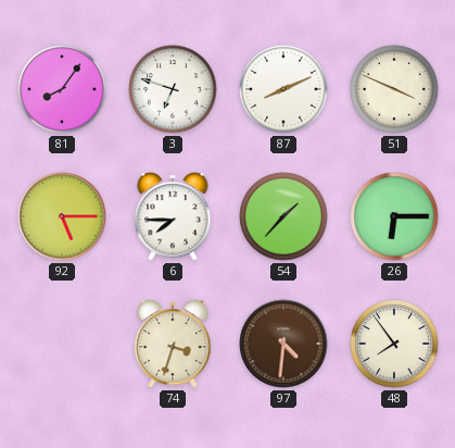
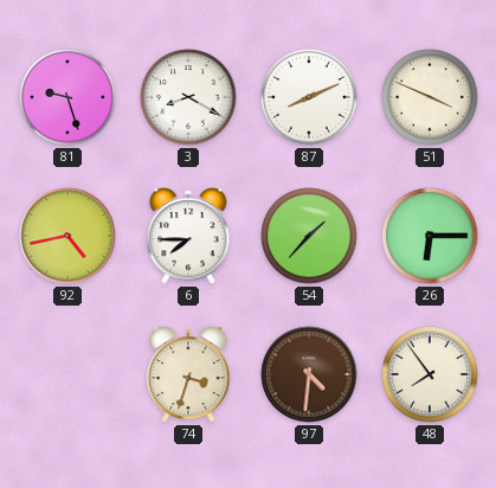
81: 8:06 -> 9:27
3: 6:48 -> 8:20
92: 5:15 -> 4:43
